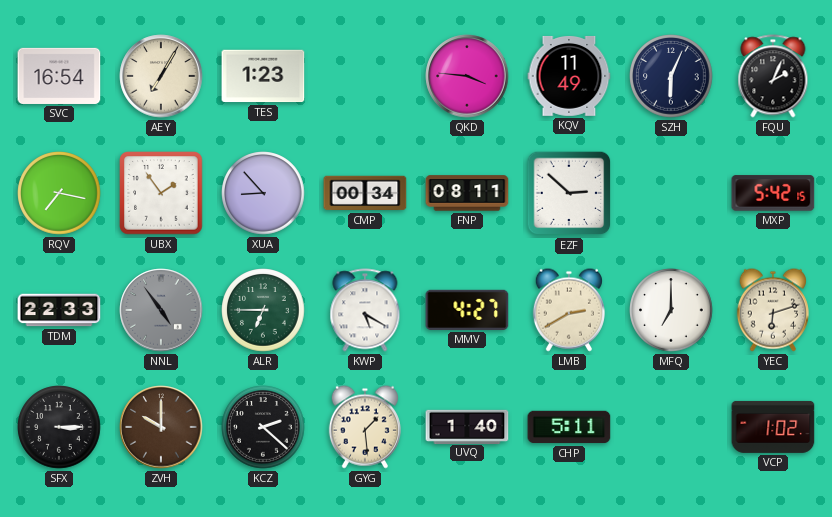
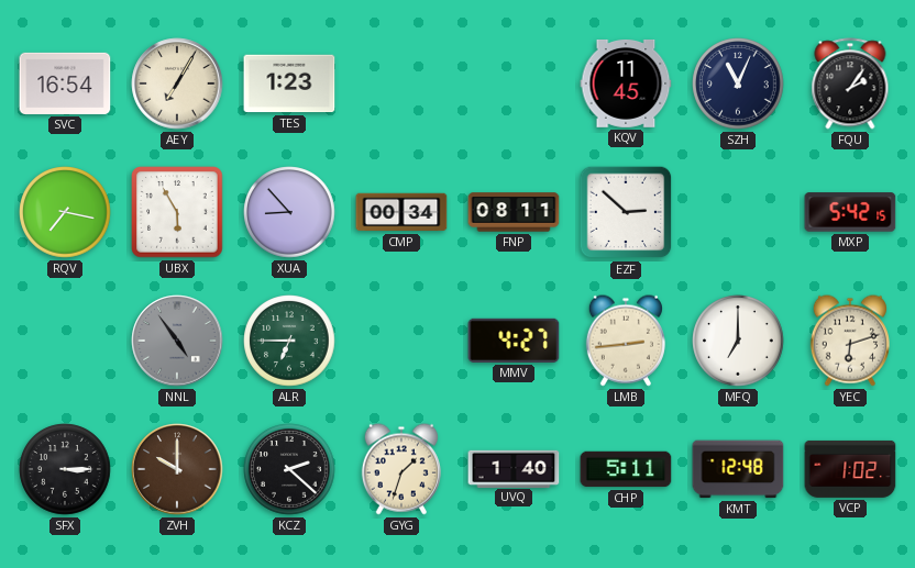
QKD: 3:46 -> none
KQV: 11:49 -> 11:45
SZH: 6:04 -> 11:04
FQU: 2:04 -> 2:06
UBX: 1:54 -> 5:55
TDM: 22:33 -> none
KWP: 5:20 -> none
LMB: 2:40 -> 2:44
GYG: 1:29 -> 1:33
KMT: none -> 12:48
